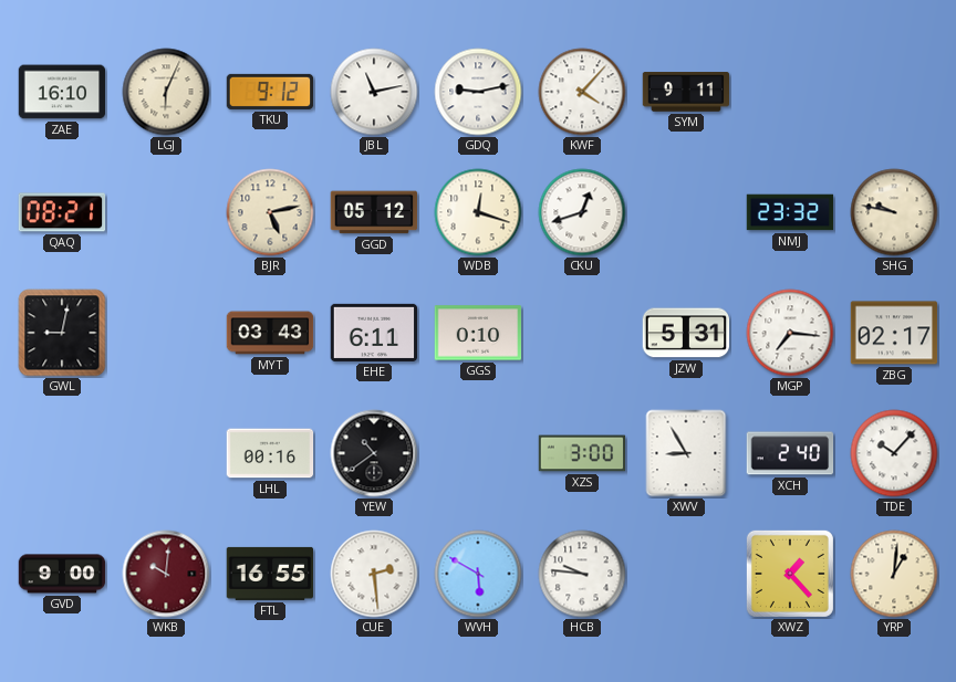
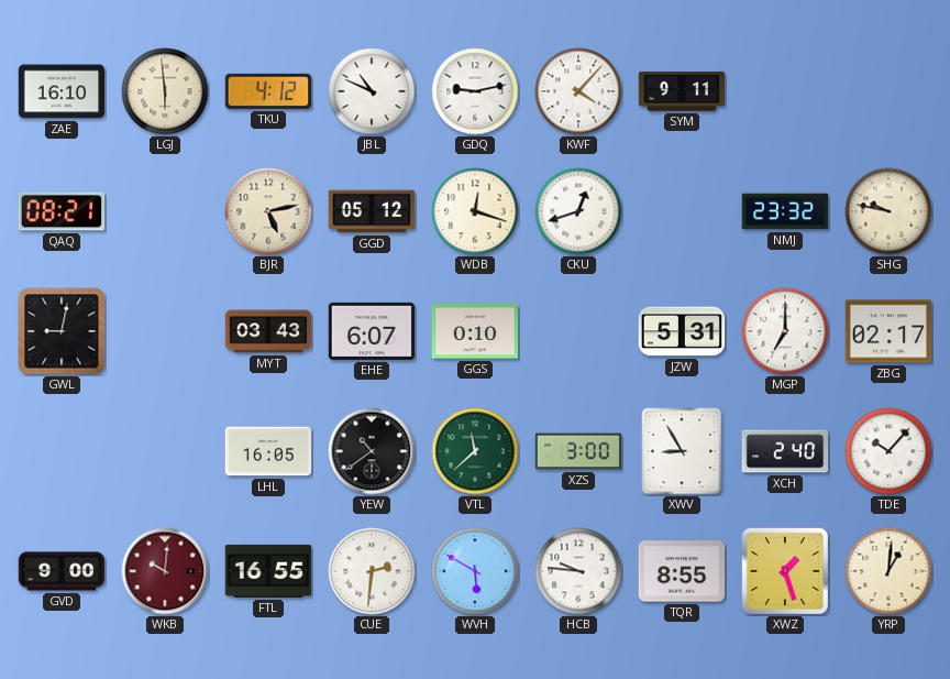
LGJ: 6:04 -> 5:59
TKU: 9:12 -> 4:12
JBL: 11:13 -> 10:49
EHE: 6:11 -> 6:07
MGP: 7:16 -> 7:00
LHL: 00:16 -> 16:05
VTL: none -> 11:38
CUE: 2:29 -> 2:31
TQR: none -> 8:55
XWZ: 1:23 -> 1:27
